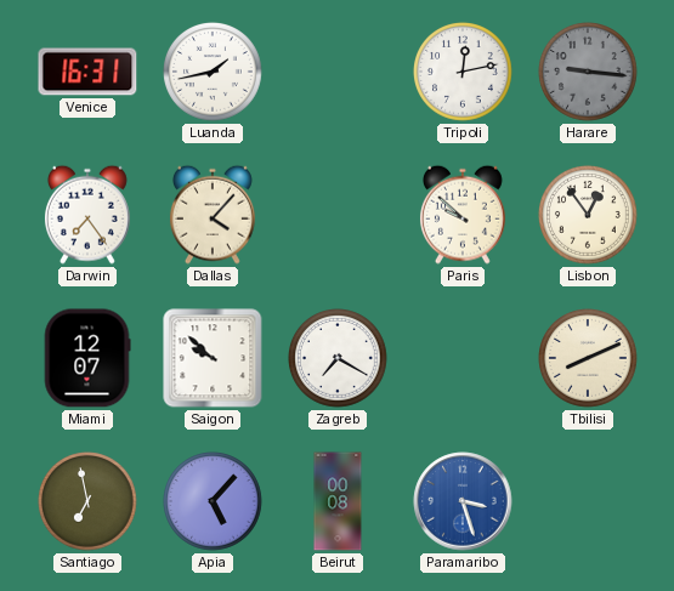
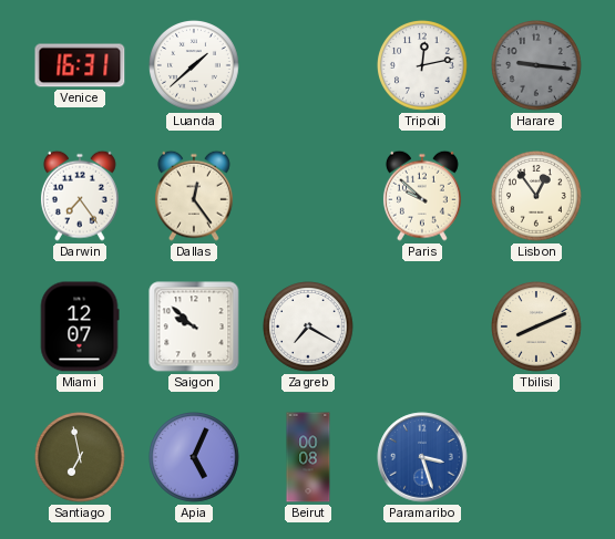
Luanda: 1:43 -> 1:38
Dallas: 4:07 -> 12:24
Apia: 5:07 -> 5:04
